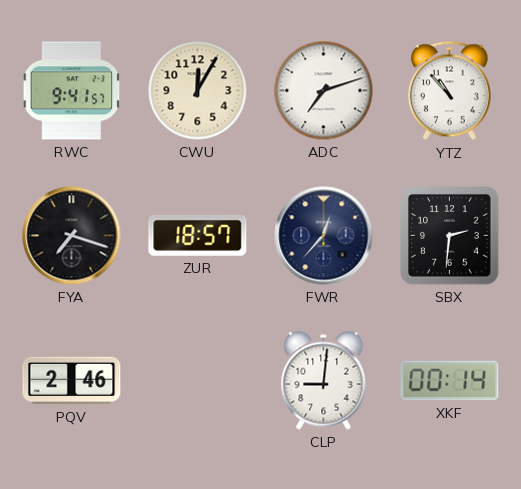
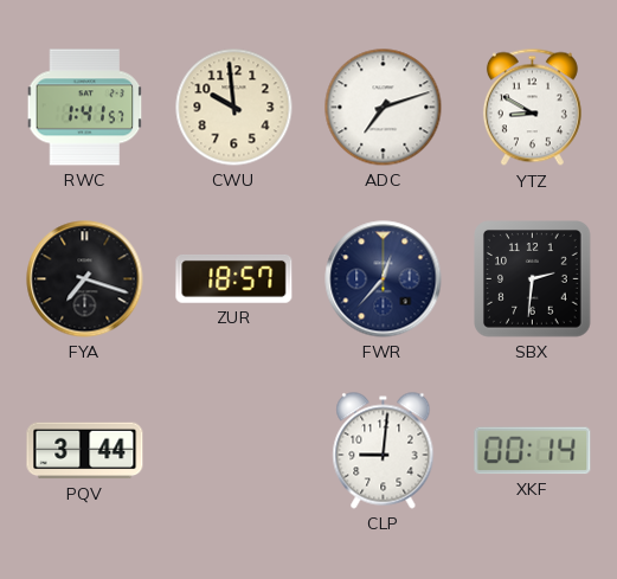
RWC: 9:41 -> 1:41
CWU: 12:05 -> 9:59
YTZ: 10:53 -> 8:50
PQV: 2:46 -> 3:44
